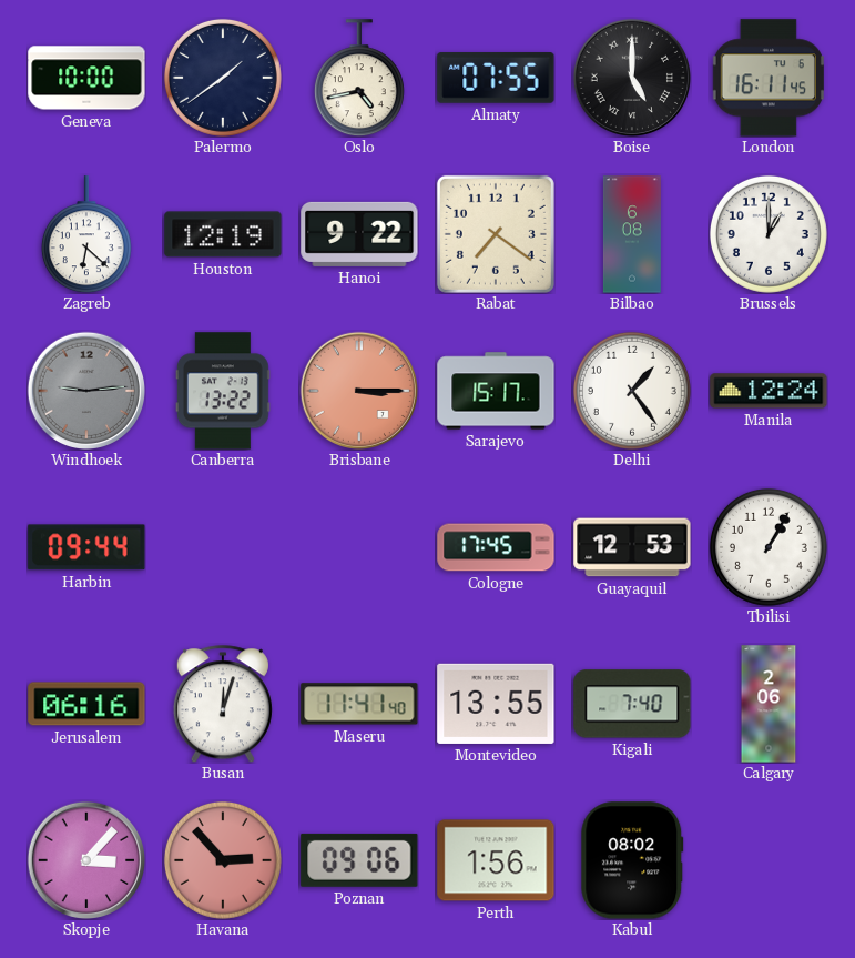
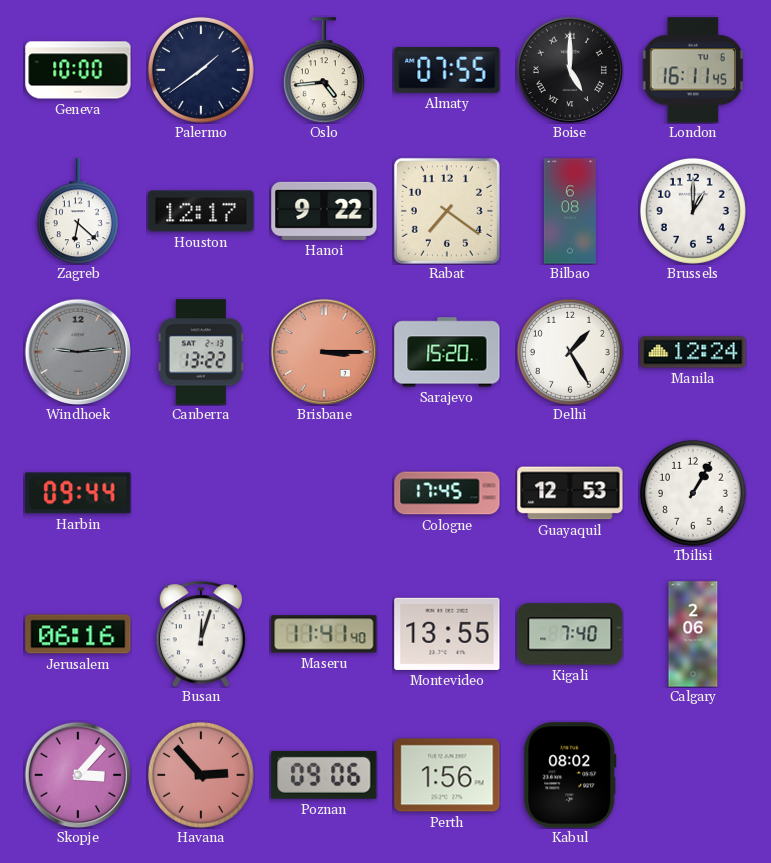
Oslo: 4:43 -> 4:44
Houston: 12:19 -> 12:17
Sarajevo: 15:17 -> 15:20
Delhi: 1:24 -> 1:25
